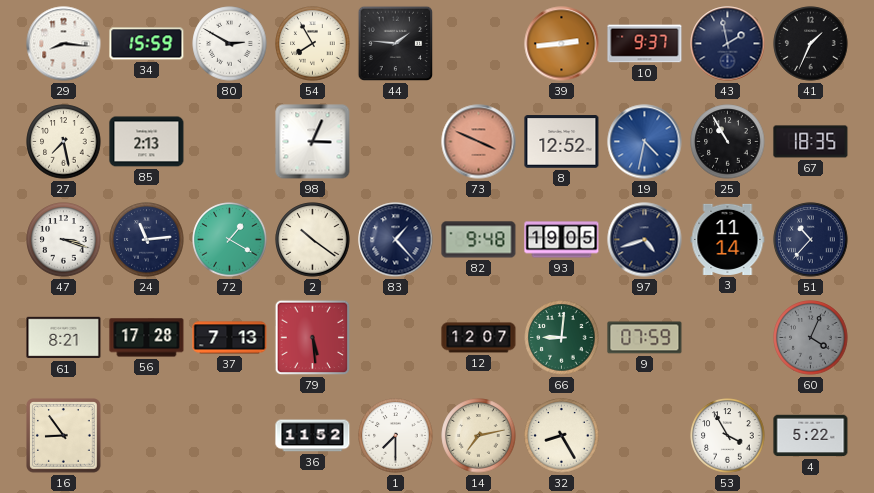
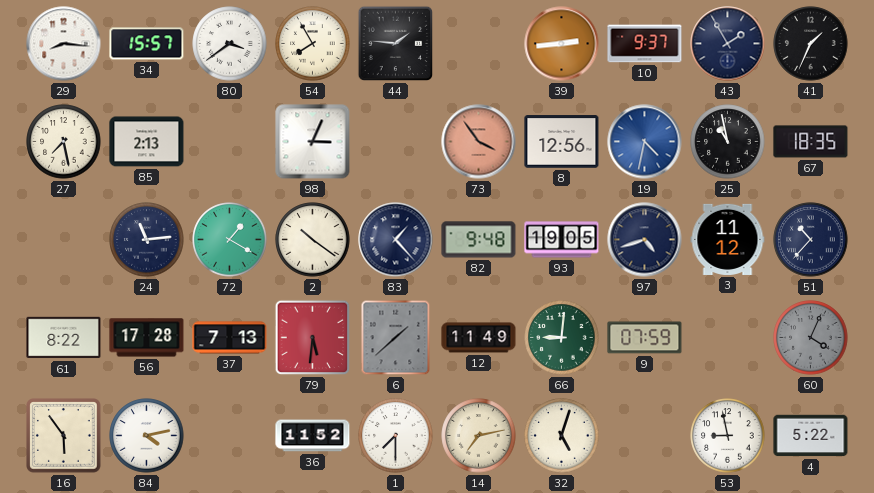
34: 15:59 -> 15:57
80: 2:50 -> 3:39
43: 1:58 -> 1:55
73: 3:49 -> 3:54
8: 12:52 -> 12:56
25: 10:55 -> 10:58
47: 3:18 -> none
3: 11:14 -> 11:12
61: 8:21 -> 8:22
79: 5:29 -> 5:31
6: none -> 1:38
12: 12:07 -> 11:49
16: 8:54 -> 5:54
84: none -> 4:13
32: 8:25 -> 5:03
53: 3:55 -> 8:58
